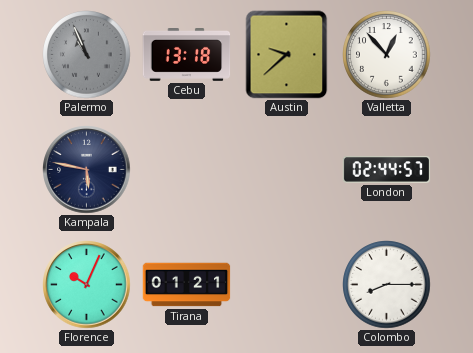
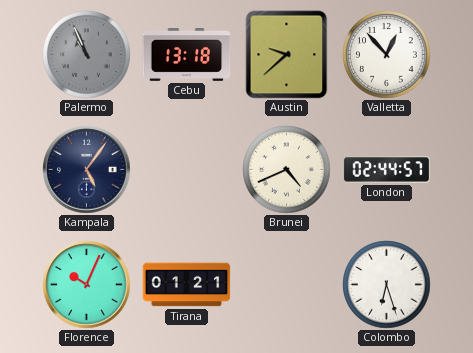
Kampala: 5:47 -> 5:06
Brunei: none -> 4:41
Colombo: 8:15 -> 6:27
